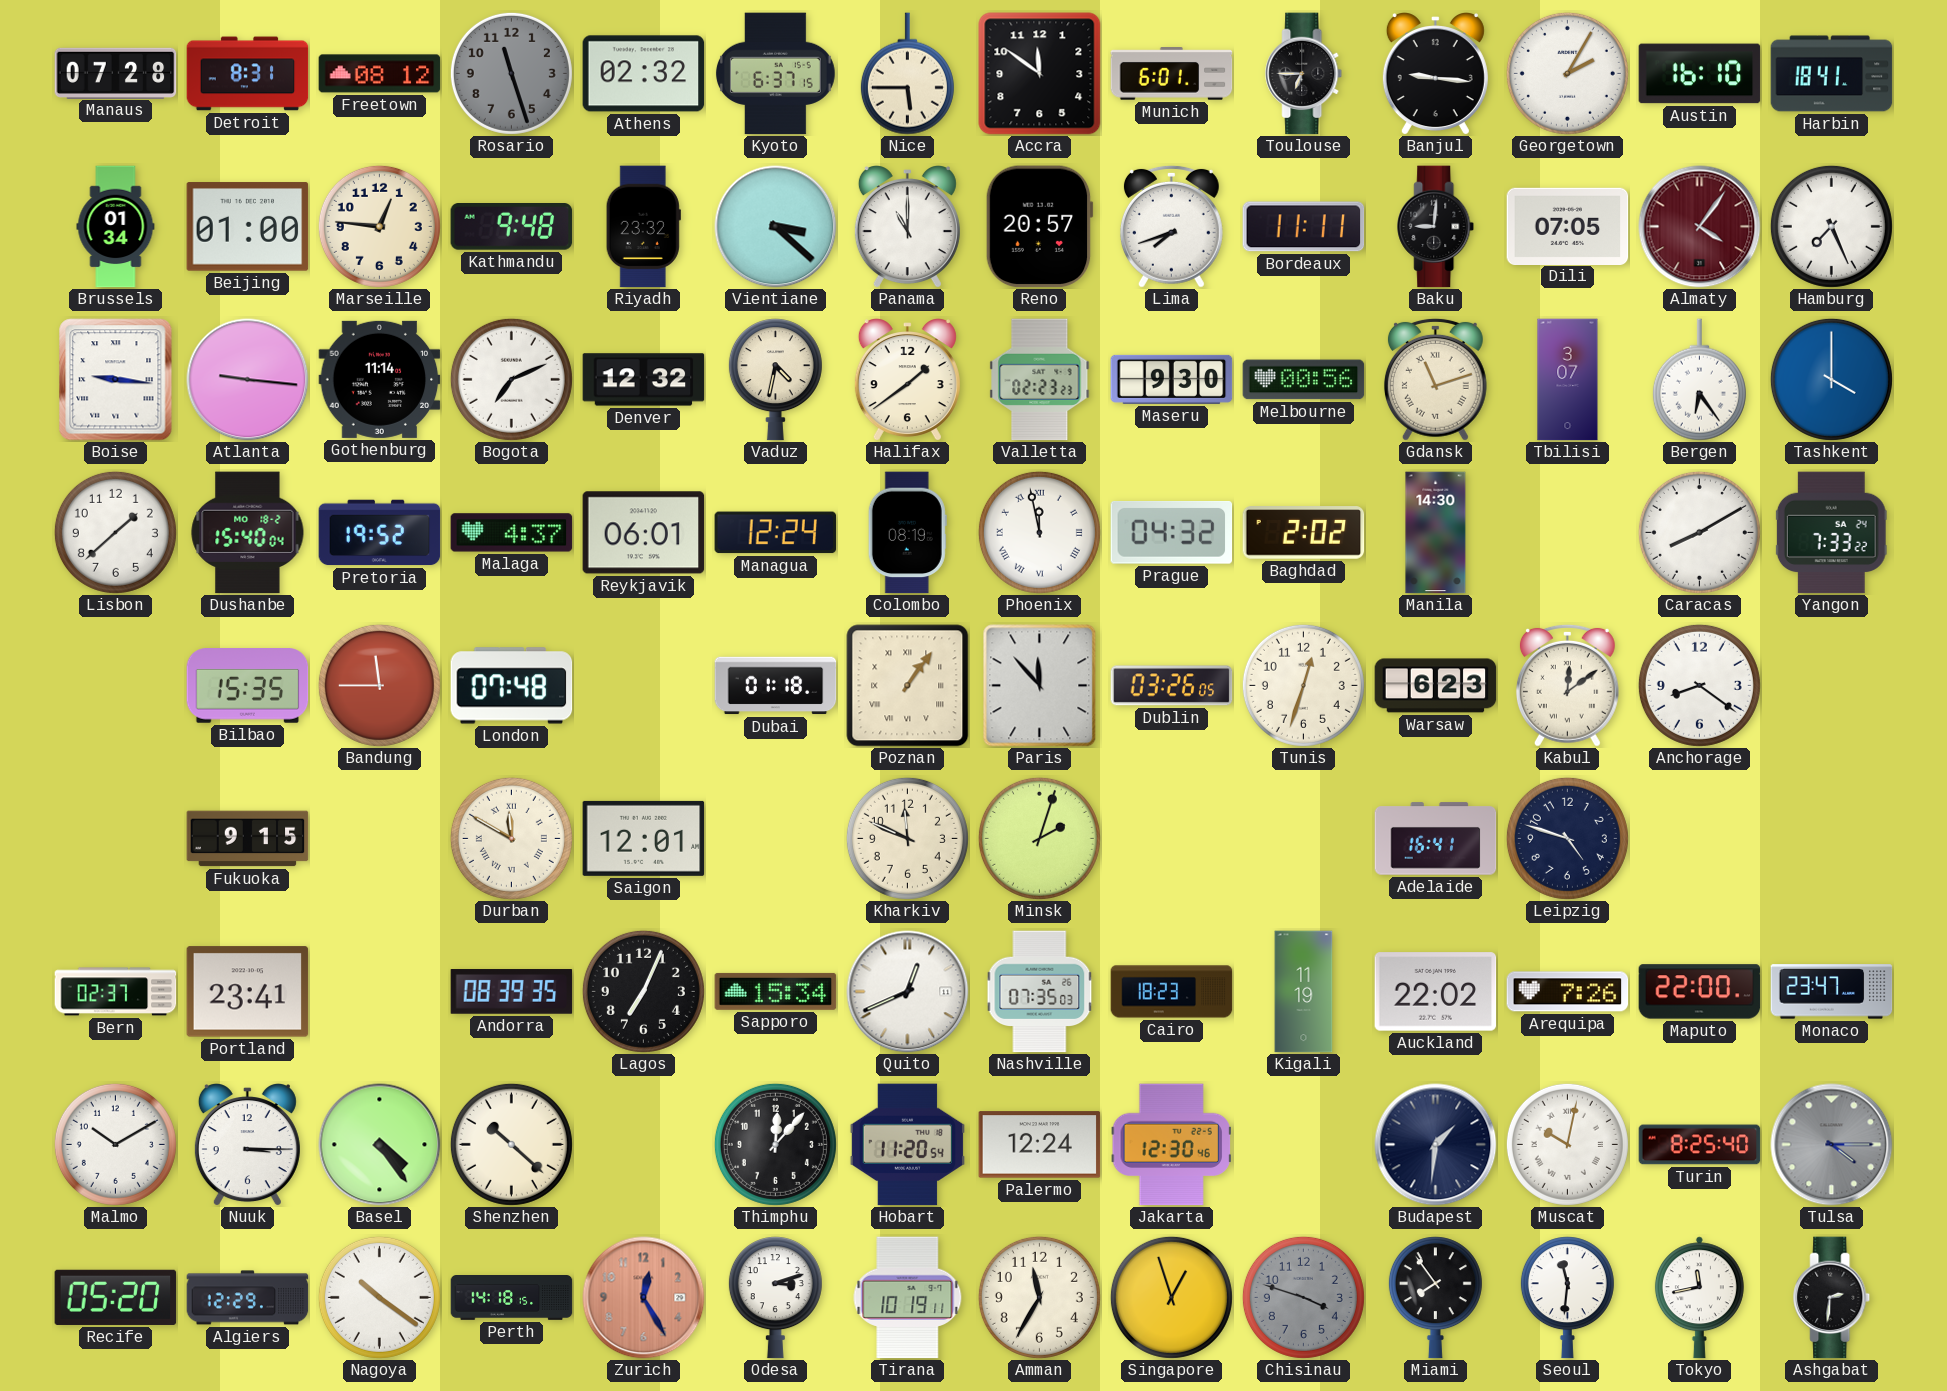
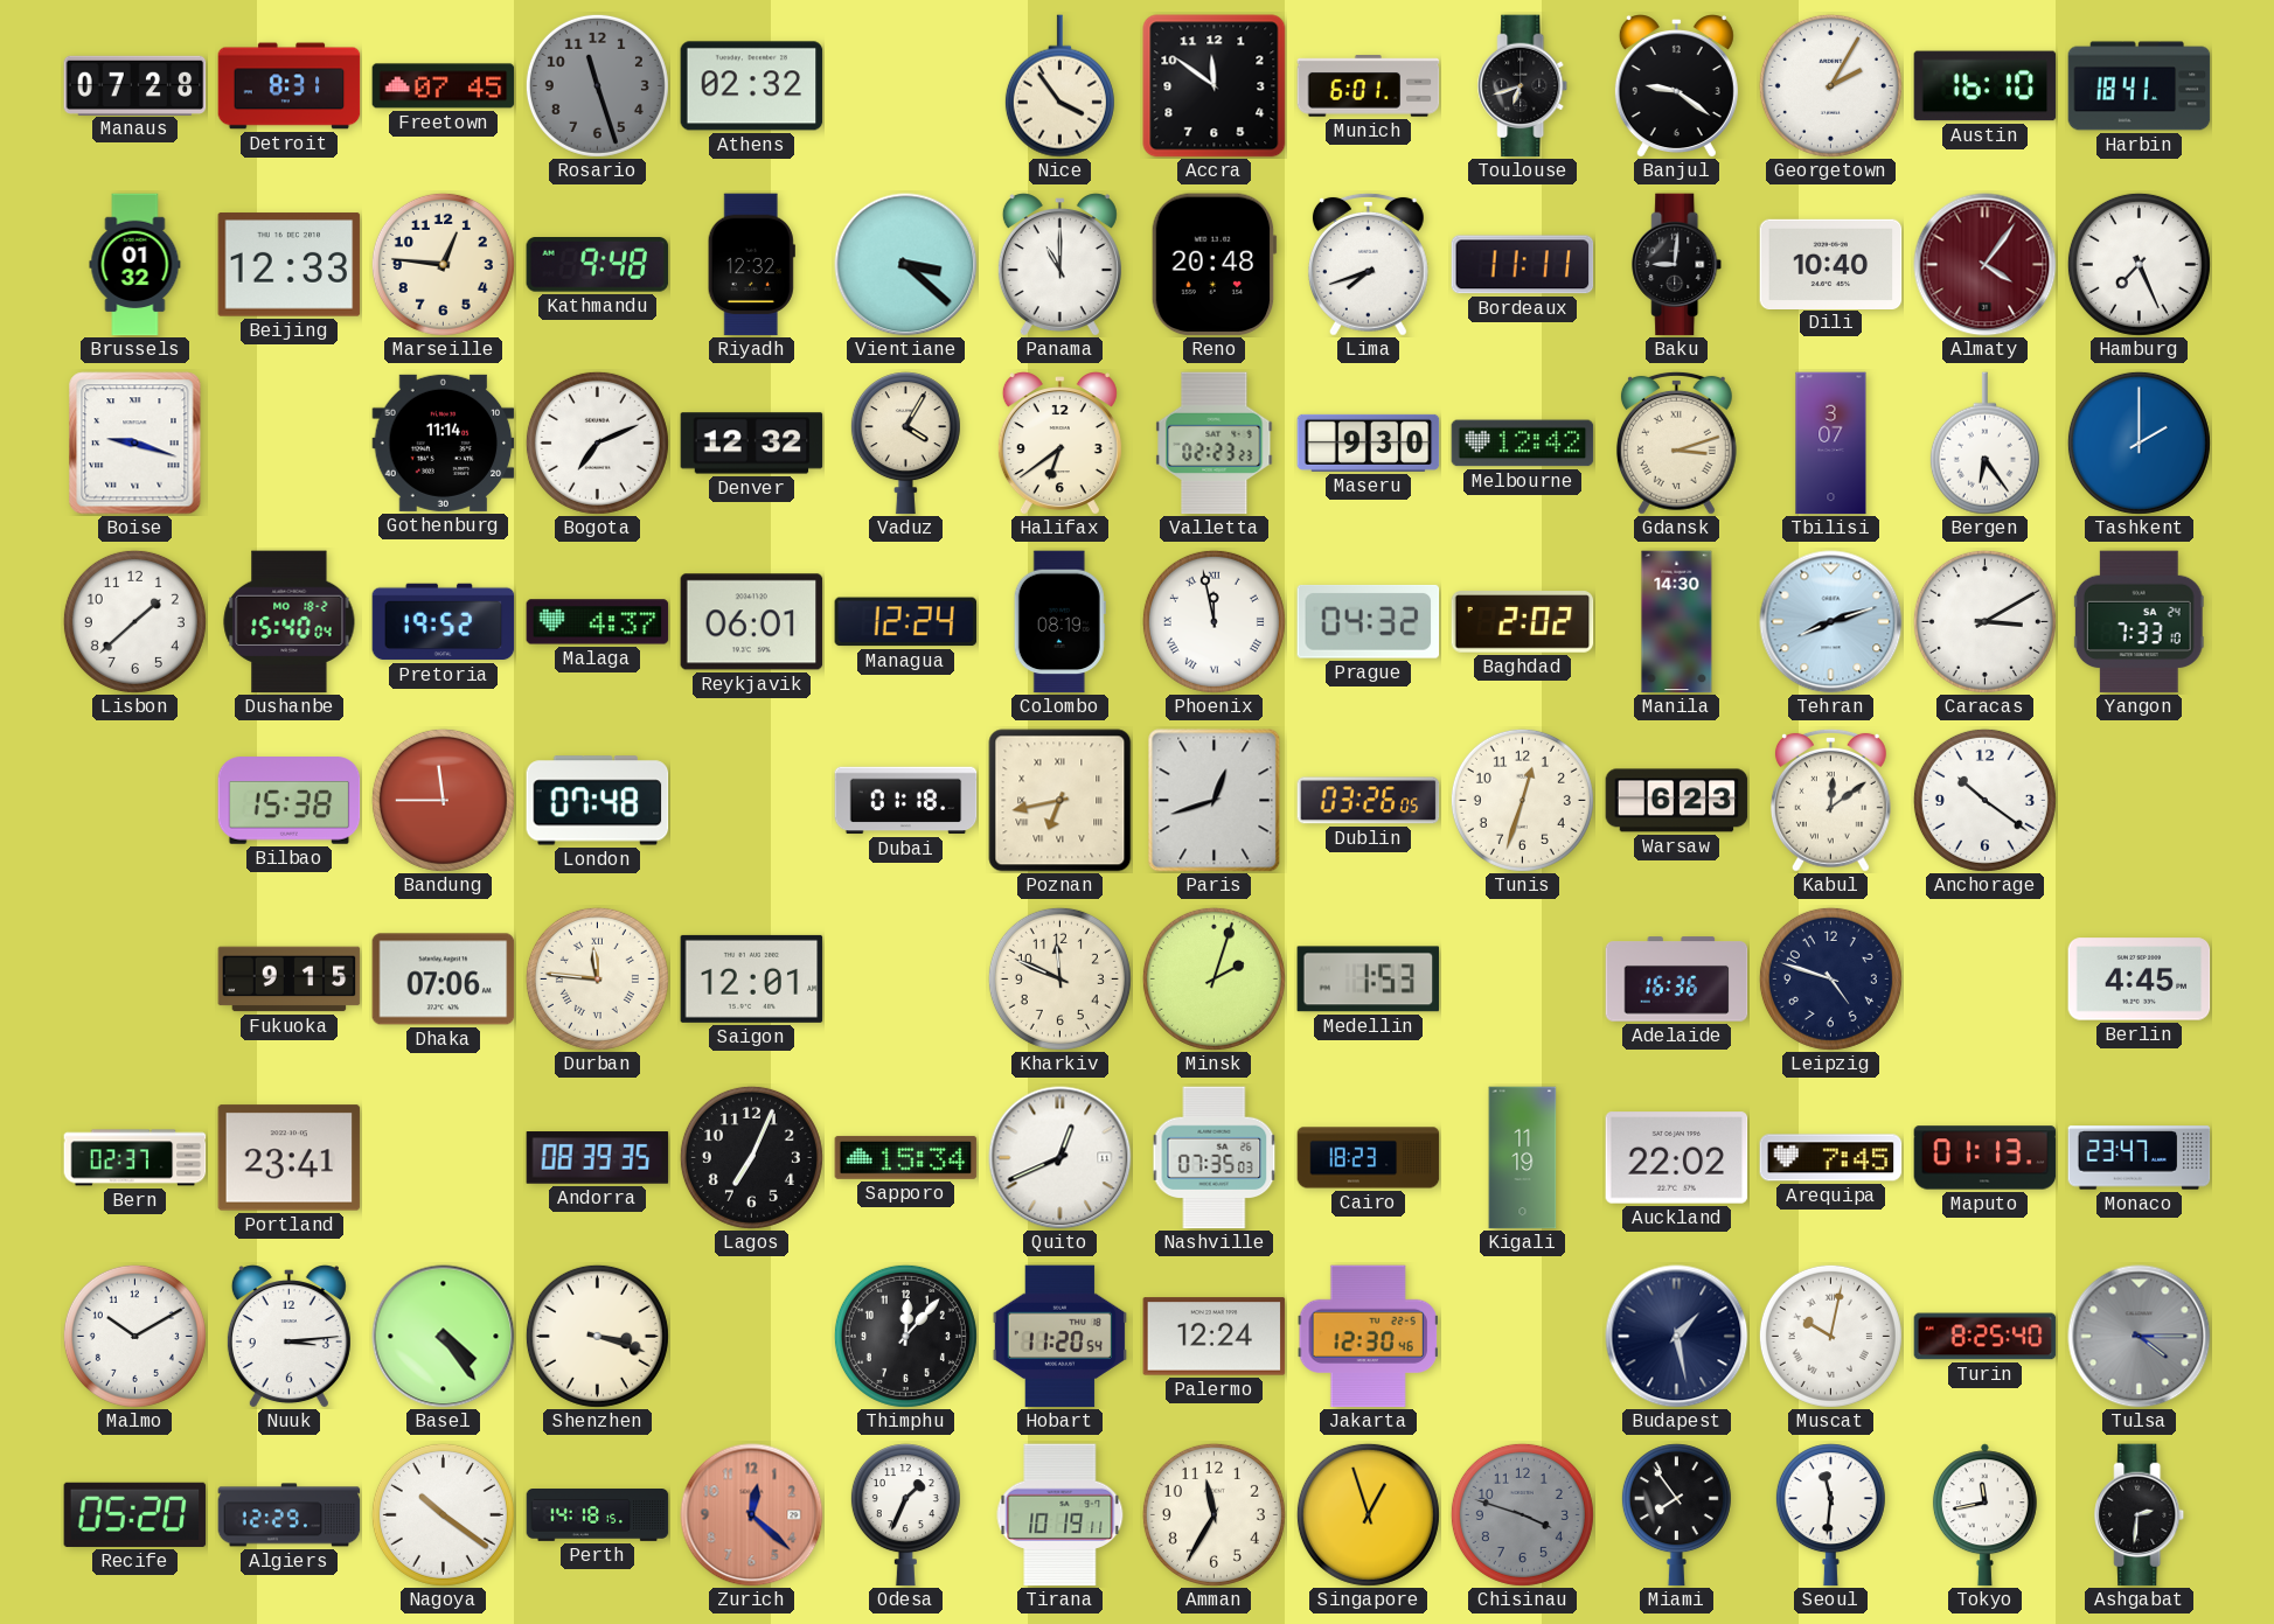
Freetown: 08:12 -> 07:45
Kyoto: 6:37 -> none
Nice: 5:45 -> 3:54
Toulouse: 6:45 -> 6:42
Banjul: 9:16 -> 9:21
Brussels: 01:34 -> 01:32
Beijing: 01:00 -> 12:33
Riyadh: 23:32 -> 12:32
Reno: 20:57 -> 20:48
Dili: 07:05 -> 10:40
Boise: 9:16 -> 9:18
Atlanta: 9:16 -> none
Vaduz: 4:32 -> 4:05
Halifax: 1:39 -> 6:39
Melbourne: 00:56 -> 12:42
Gdansk: 11:12 -> 3:12
Tashkent: 4:00 -> 2:00
Tehran: none -> 8:12
Caracas: 8:10 -> 3:10
Yangon: 7:33:22 -> 7:33:10
Bilbao: 15:35 -> 15:38
Poznan: 1:06 -> 6:43
Paris: 11:53 -> 12:42
Anchorage: 8:21 -> 10:21
Dhaka: none -> 07:06
Durban: 11:50 -> 11:46
Medellin: none -> 1:53
Adelaide: 16:41 -> 16:36
Berlin: none -> 4:45
Arequipa: 7:26 -> 7:45
Maputo: 22:00 -> 01:13
Nuuk: 3:15 -> 3:14
Shenzhen: 10:22 -> 3:18
Budapest: 1:31 -> 1:28
Zurich: 12:25 -> 12:22
Odesa: 3:12 -> 1:34
